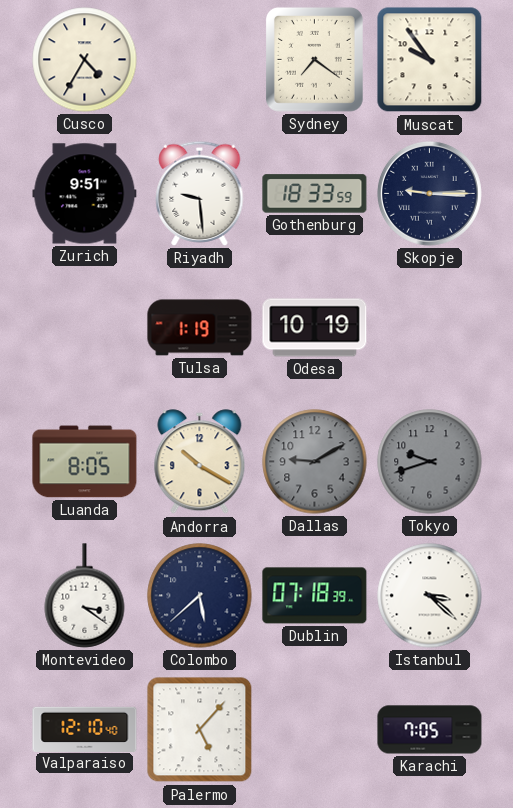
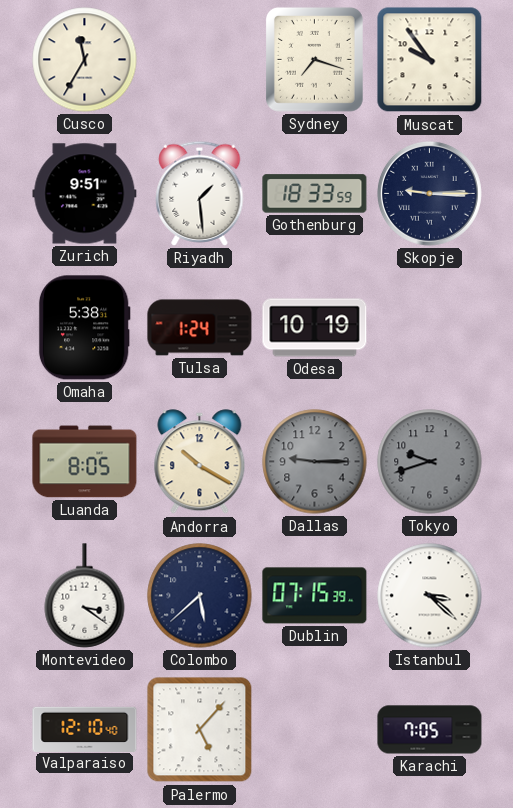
Cusco: 4:35 -> 11:35
Sydney: 7:21 -> 7:18
Riyadh: 9:29 -> 1:29
Omaha: none -> 5:38
Tulsa: 1:19 -> 1:24
Dallas: 9:10 -> 9:15
Dublin: 07:18 -> 07:15
